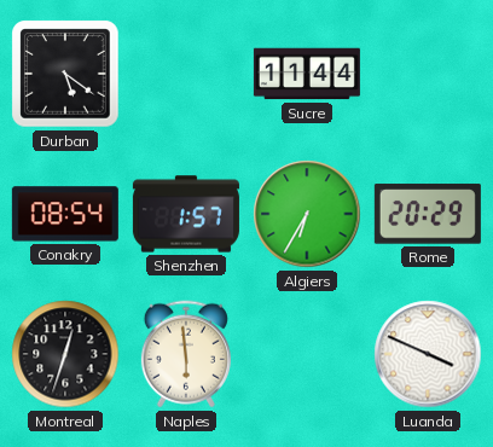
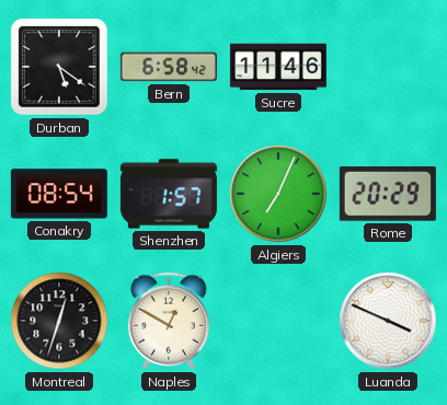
Bern: none -> 6:58
Sucre: 11:44 -> 11:46
Algiers: 6:35 -> 7:04
Naples: 5:59 -> 12:50
